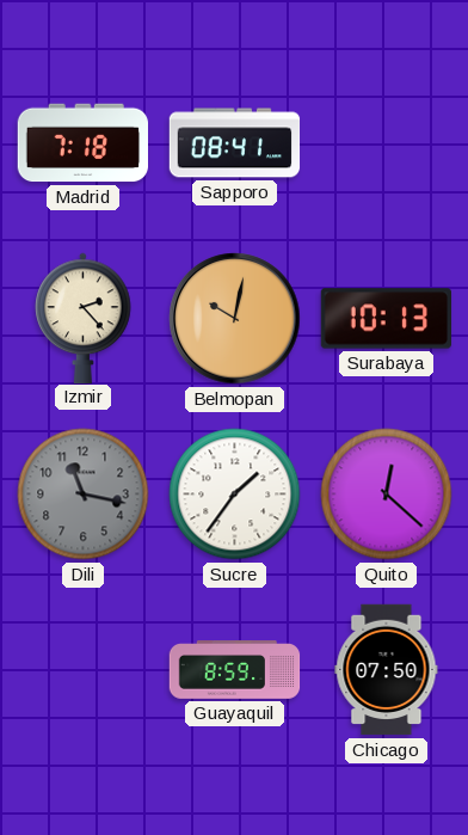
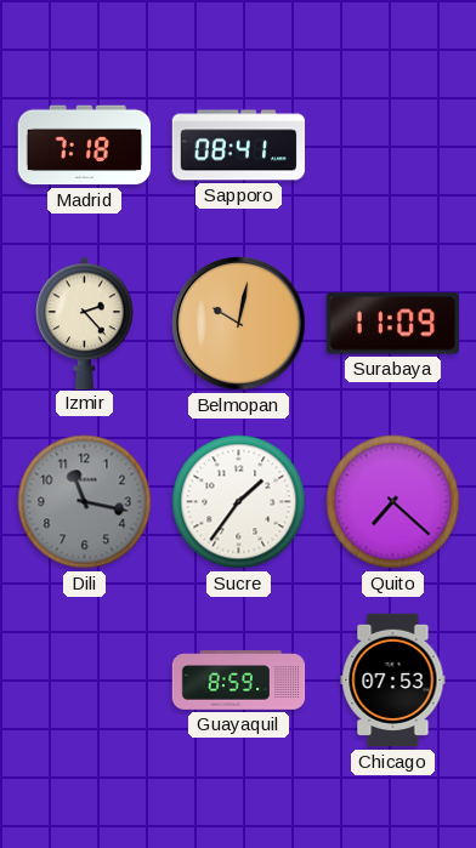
Surabaya: 10:13 -> 11:09
Quito: 12:22 -> 7:22
Chicago: 07:50 -> 07:53
